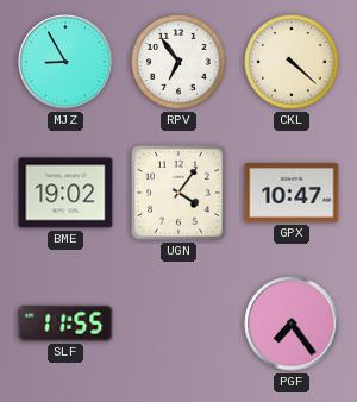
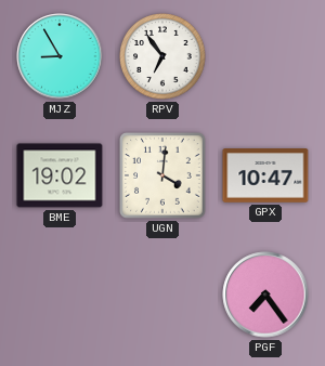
CKL: 4:22 -> none
UGN: 4:06 -> 4:01
SLF: 11:55 -> none
